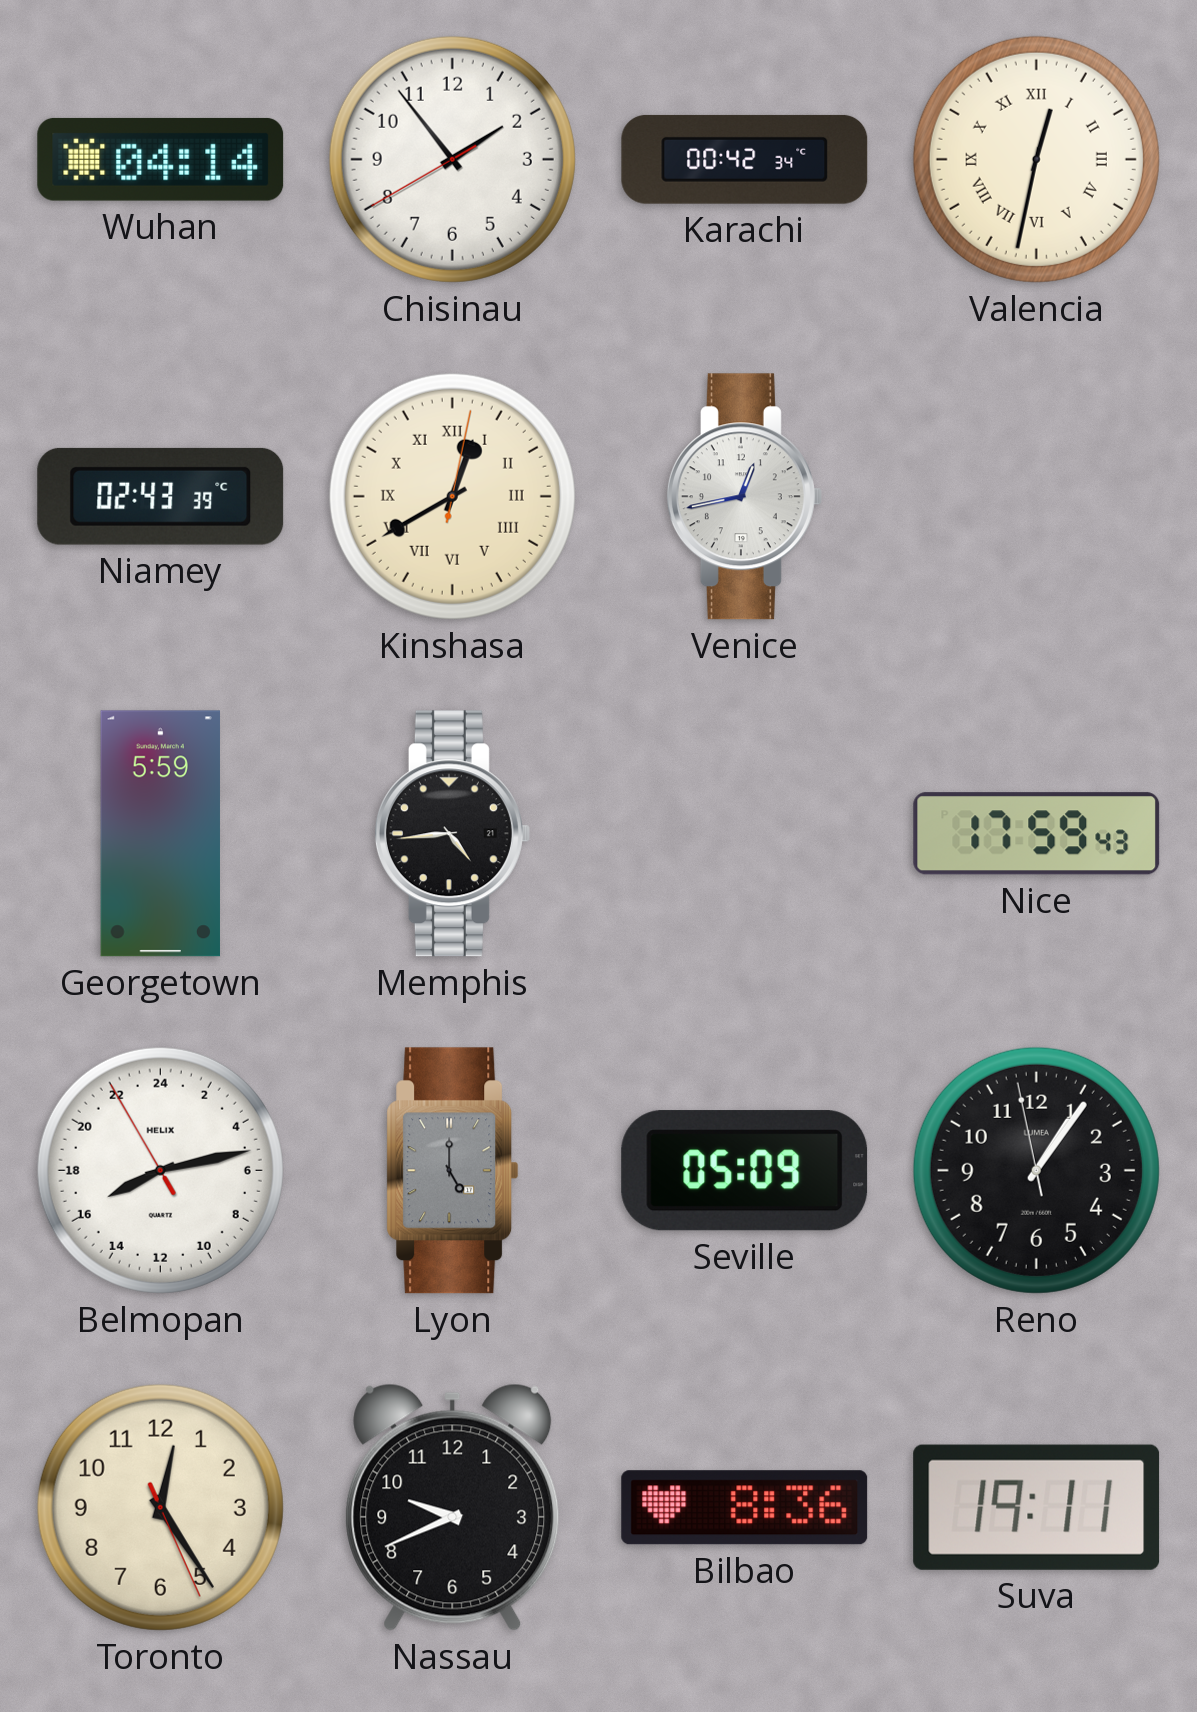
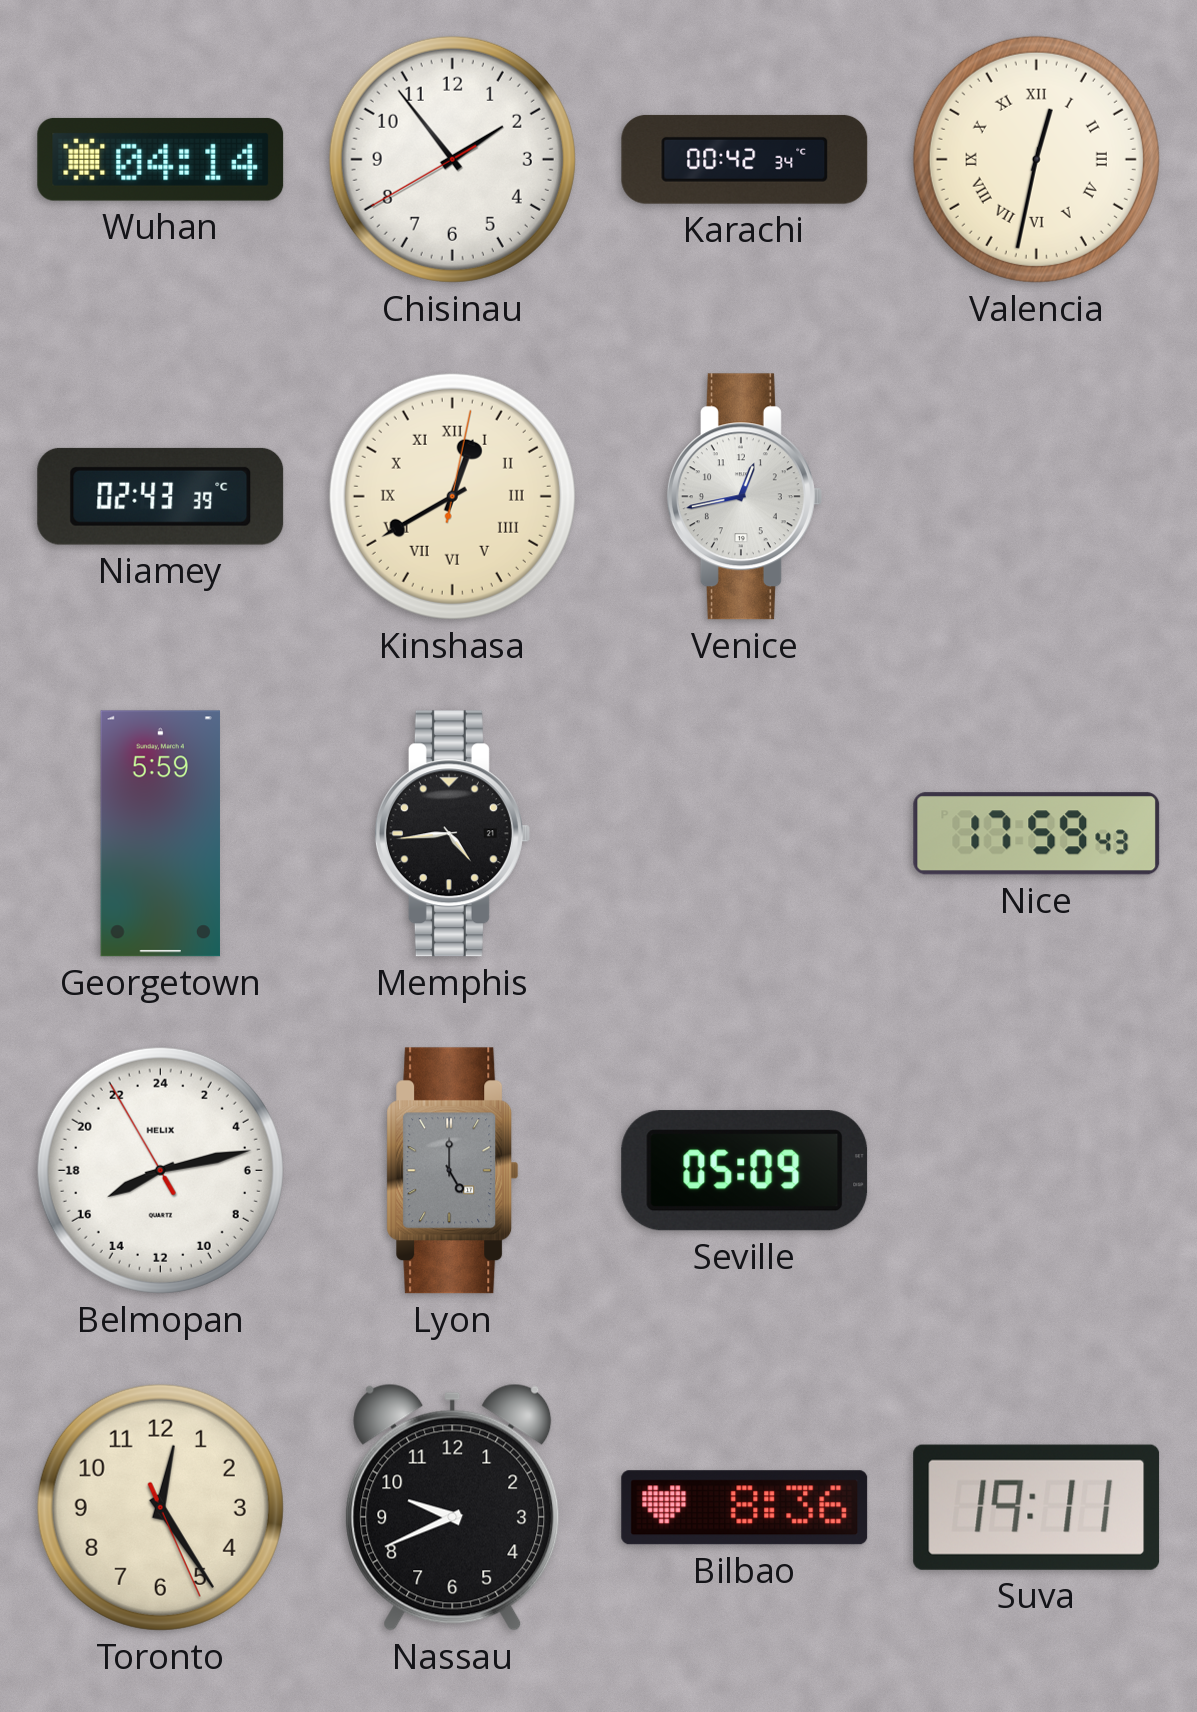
Reno: 1:05 -> none
